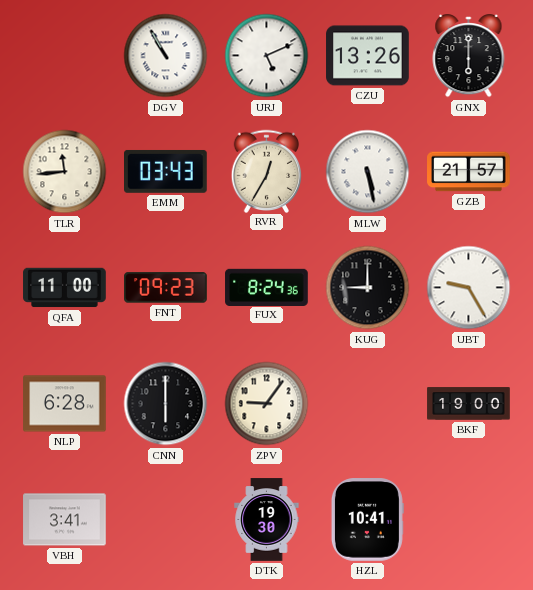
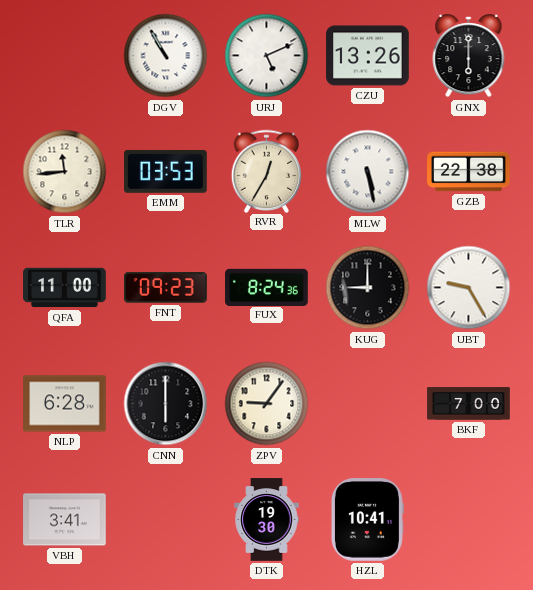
EMM: 03:43 -> 03:53
GZB: 21:57 -> 22:38
BKF: 19:00 -> 7:00
